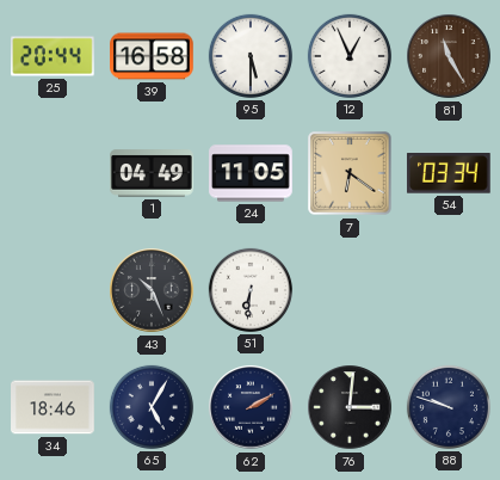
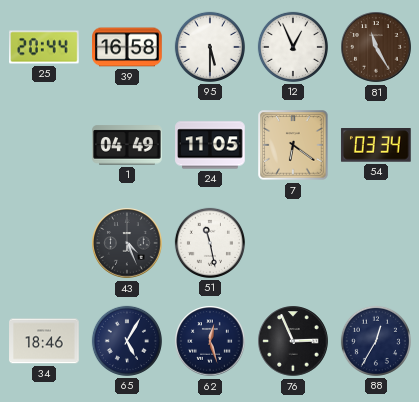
43: 10:26 -> 4:26
51: 6:31 -> 11:28
62: 2:10 -> 12:27
76: 3:01 -> 2:56
88: 9:48 -> 12:35
